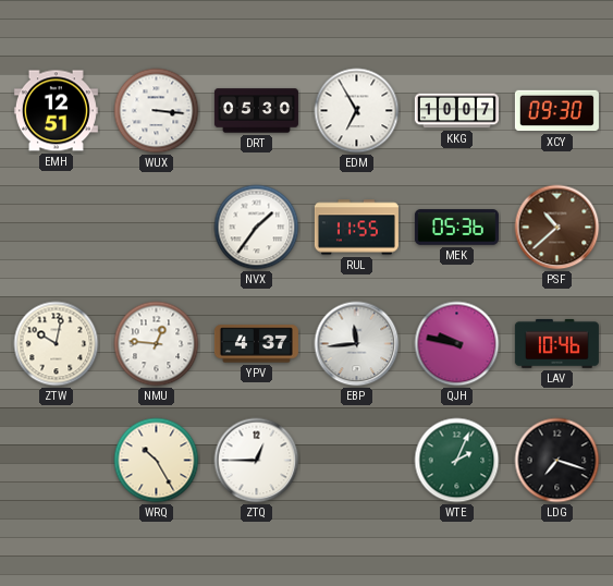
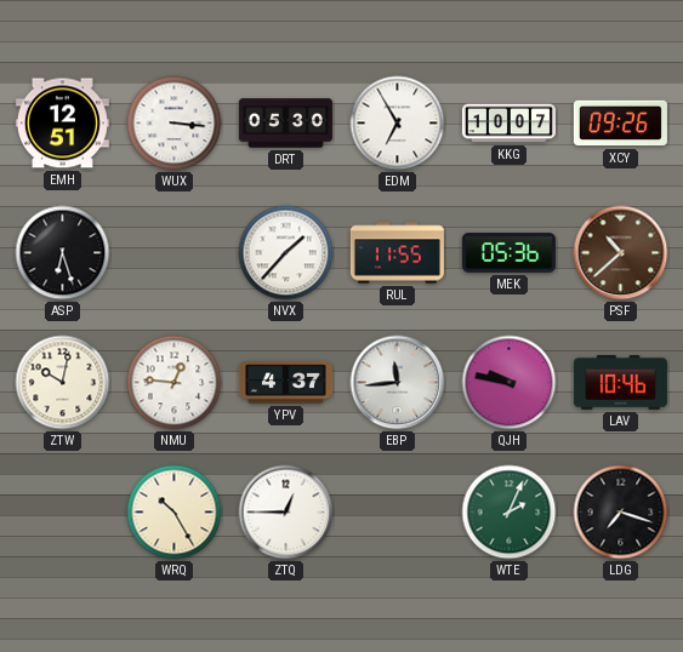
XCY: 09:30 -> 09:26
ASP: none -> 6:27
NVX: 1:36 -> 1:37
